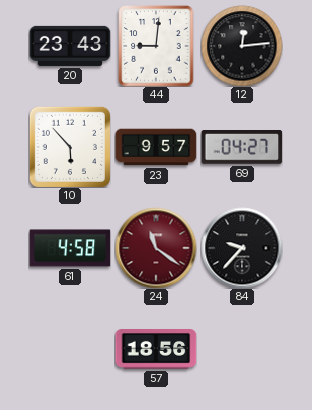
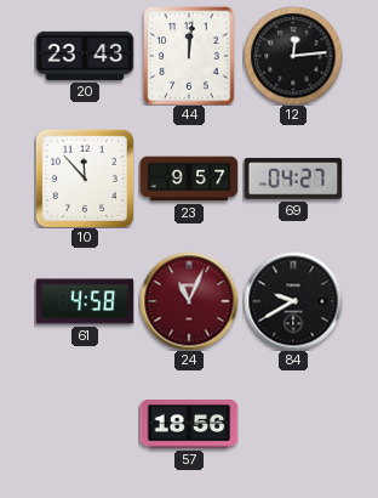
44: 9:01 -> 12:01
10: 5:53 -> 11:53
24: 11:21 -> 11:04
84: 9:37 -> 9:40
